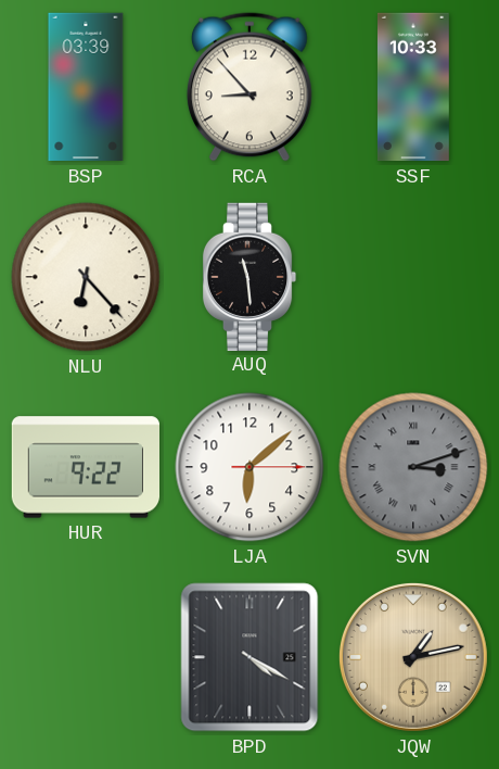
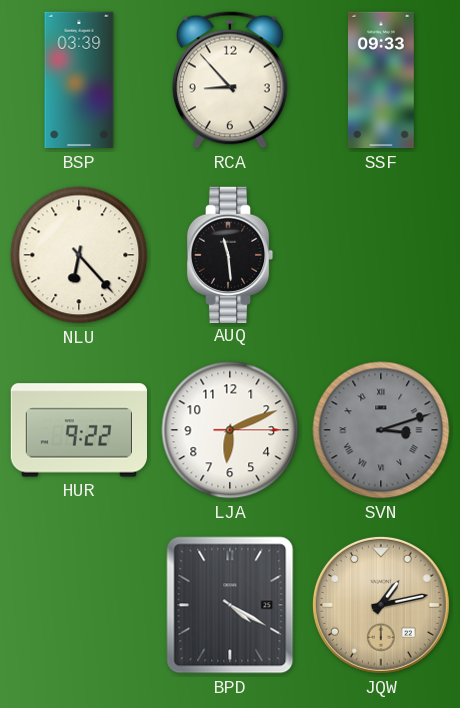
SSF: 10:33 -> 09:33
LJA: 6:08 -> 6:11
